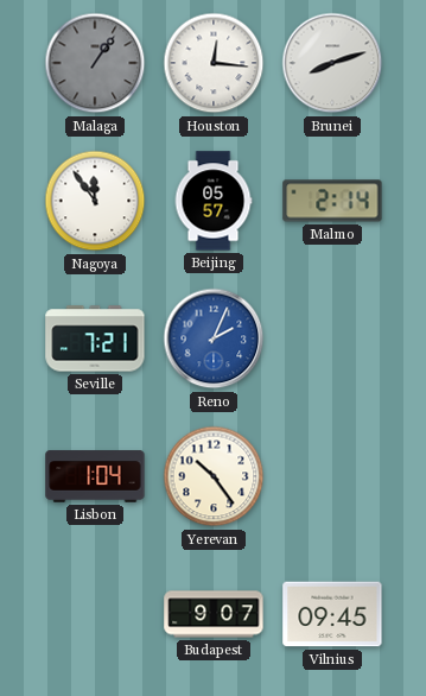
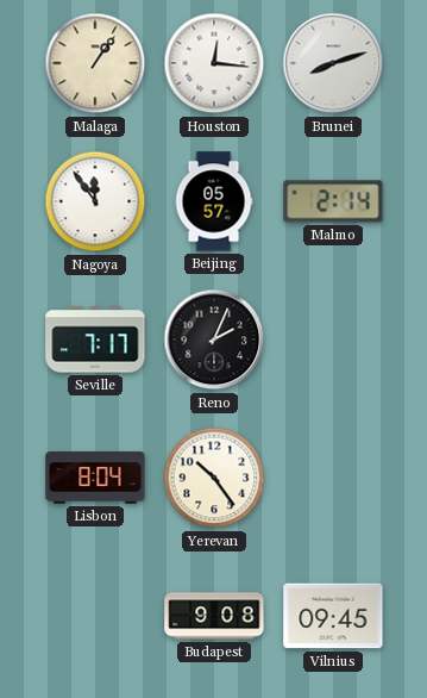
Malaga dial: grey -> cream
Seville: 7:21 -> 7:17
Reno dial: blue -> black
Lisbon: 1:04 -> 8:04
Budapest: 9:07 -> 9:08
